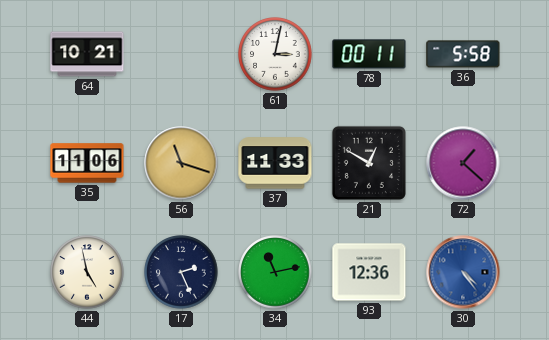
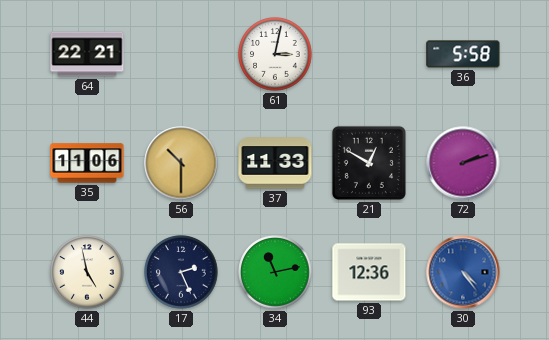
64: 10:21 -> 22:21
78: 00:11 -> none
56: 11:18 -> 10:30
72: 1:22 -> 2:12
